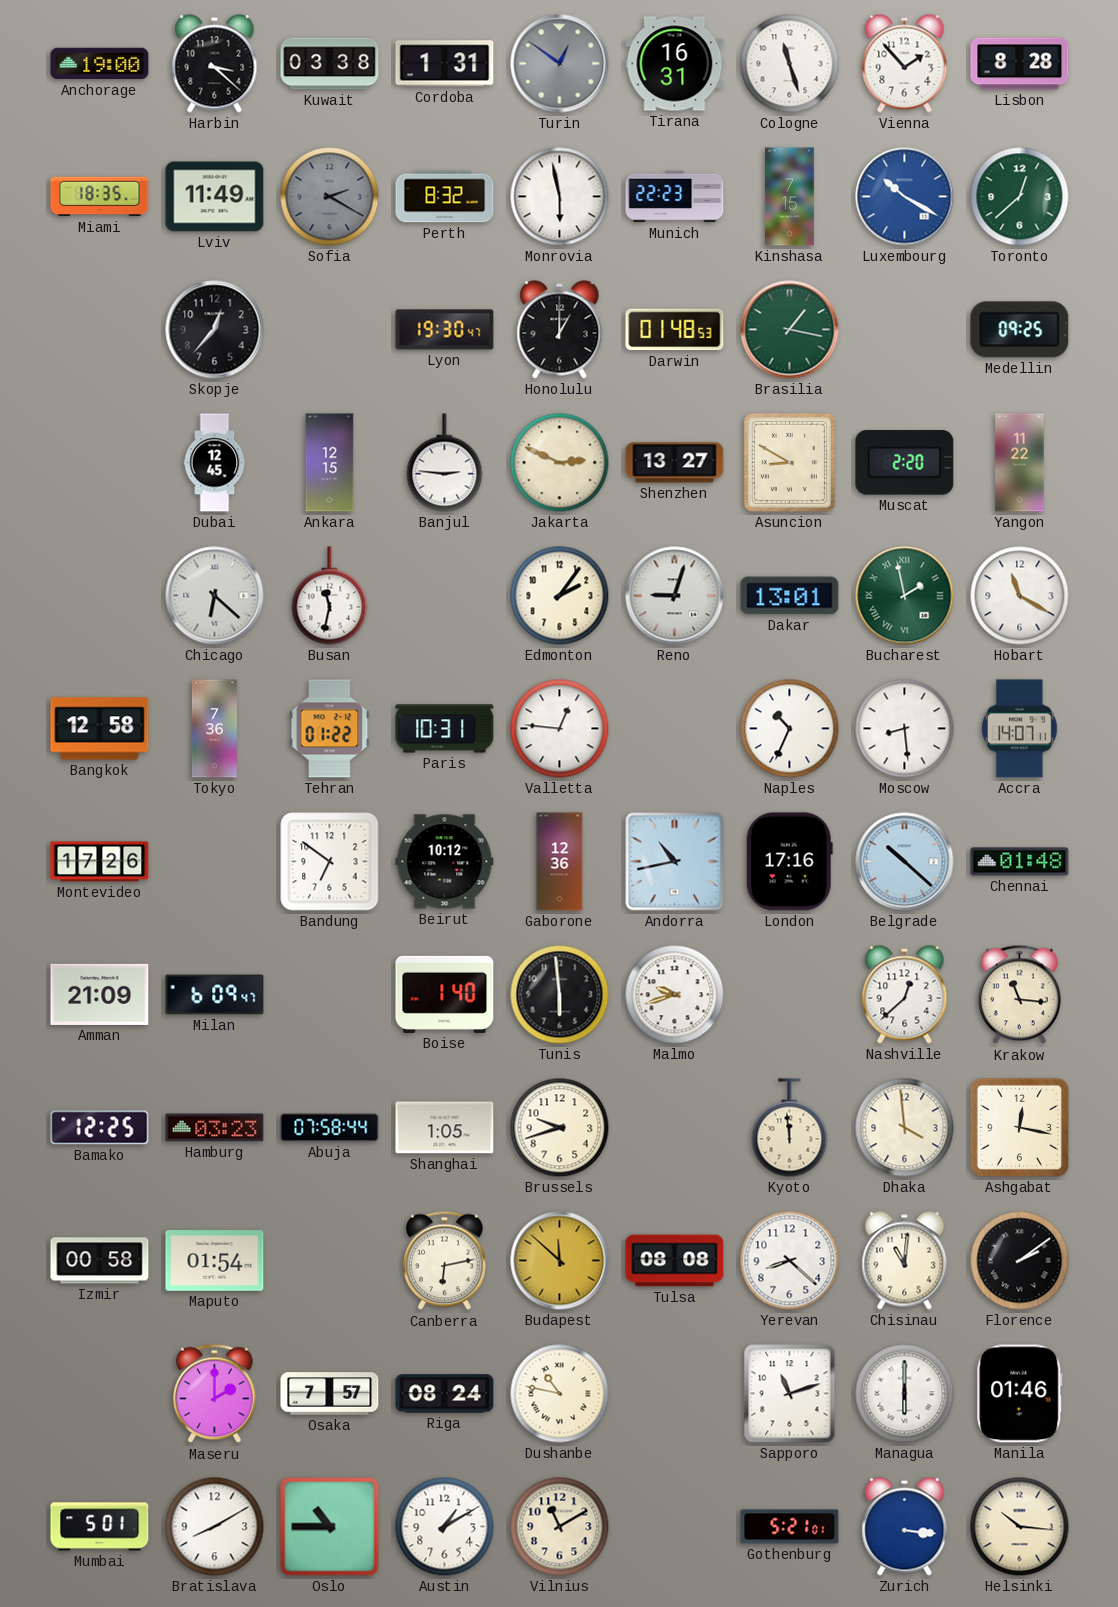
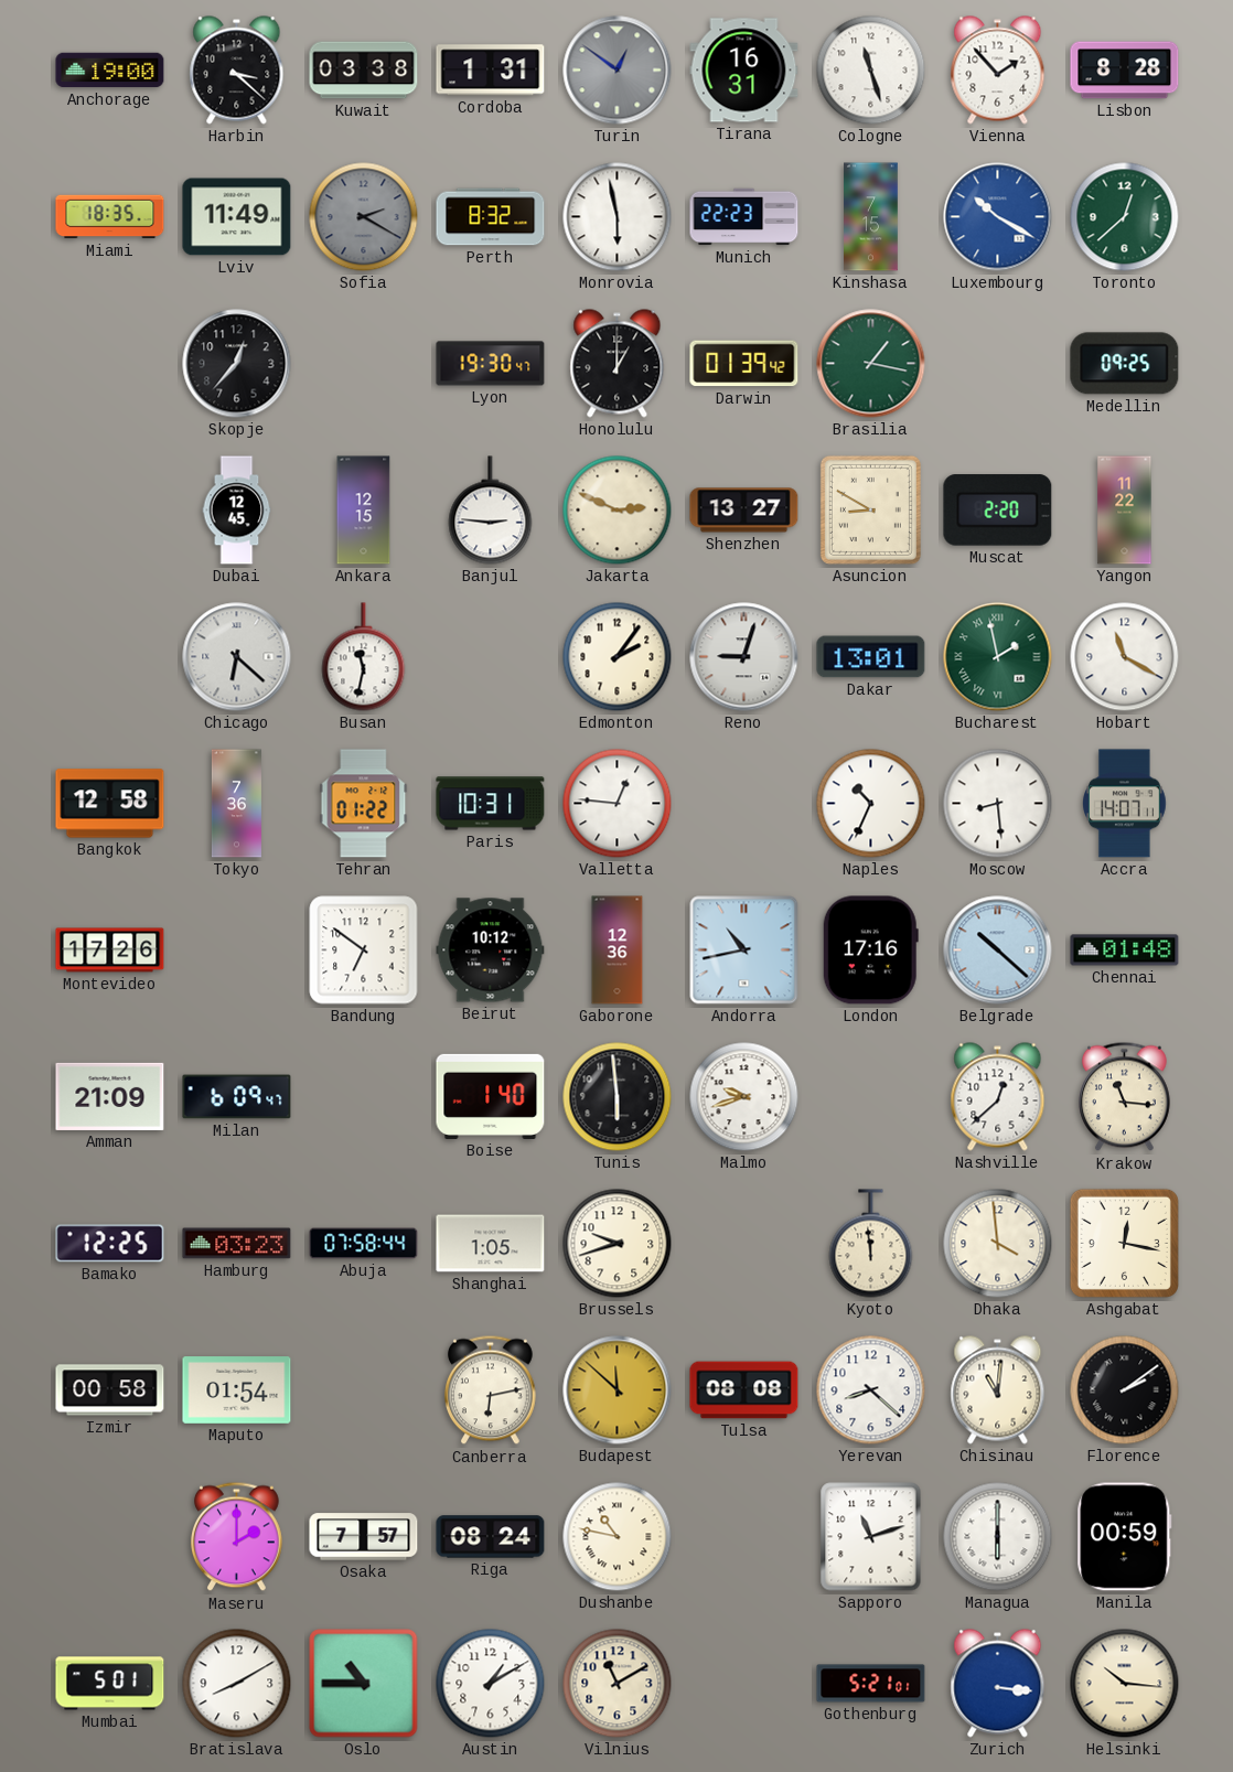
Darwin: 01:48 -> 01:39
Manila: 01:46 -> 00:59
